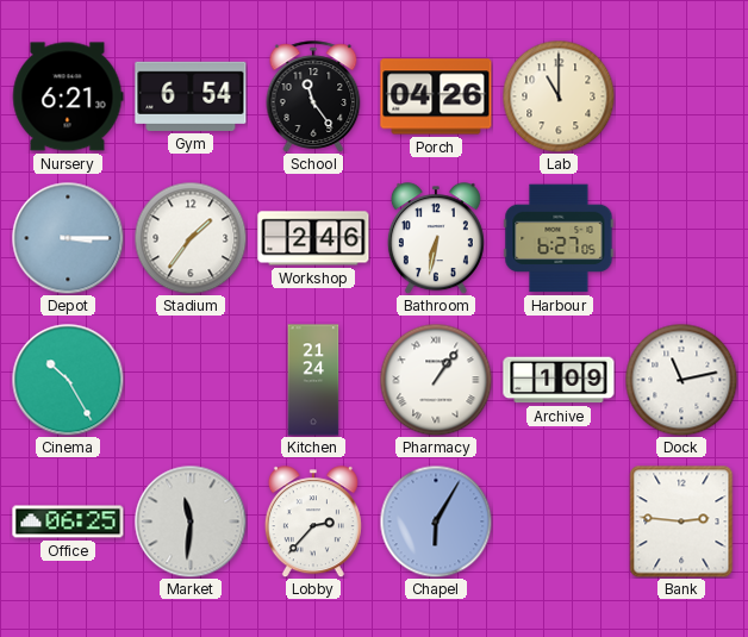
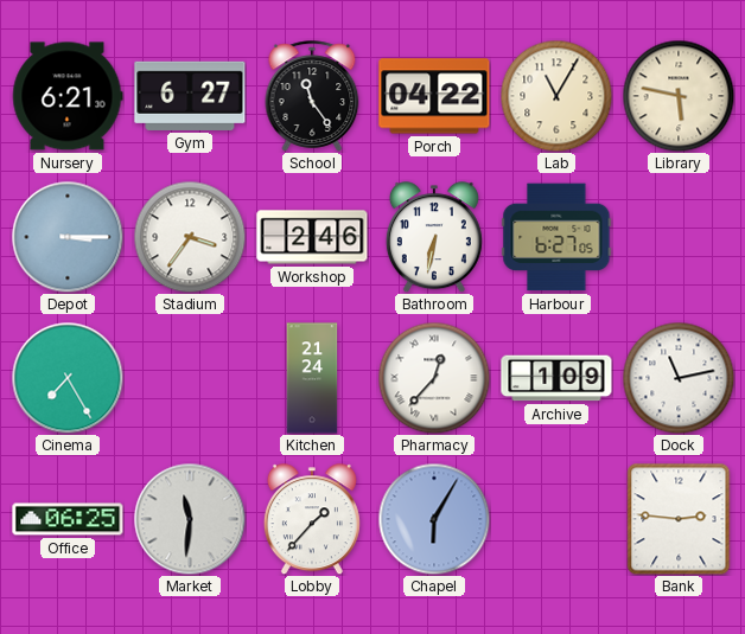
Gym: 6:54 -> 6:27
Porch: 04:26 -> 04:22
Lab: 11:00 -> 11:05
Library: none -> 5:47
Stadium: 1:36 -> 3:36
Cinema: 10:25 -> 7:25
Pharmacy: 1:06 -> 12:37
Lobby: 2:37 -> 1:37
